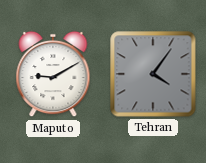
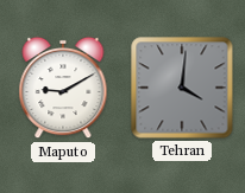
Tehran: 4:06 -> 4:01
